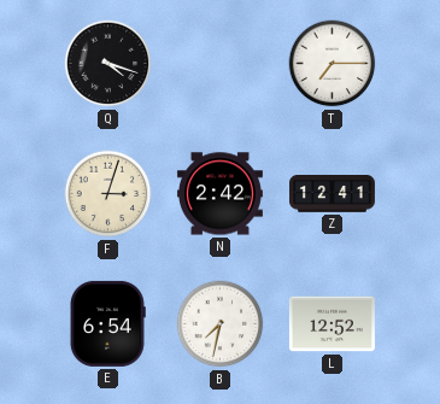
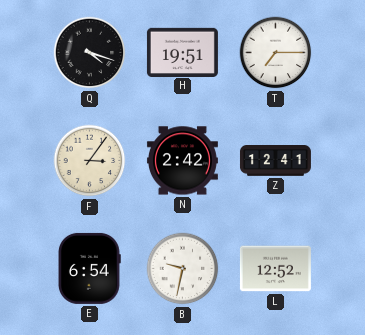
H: none -> 19:51
F: 3:03 -> 3:06
B: 7:32 -> 9:32
